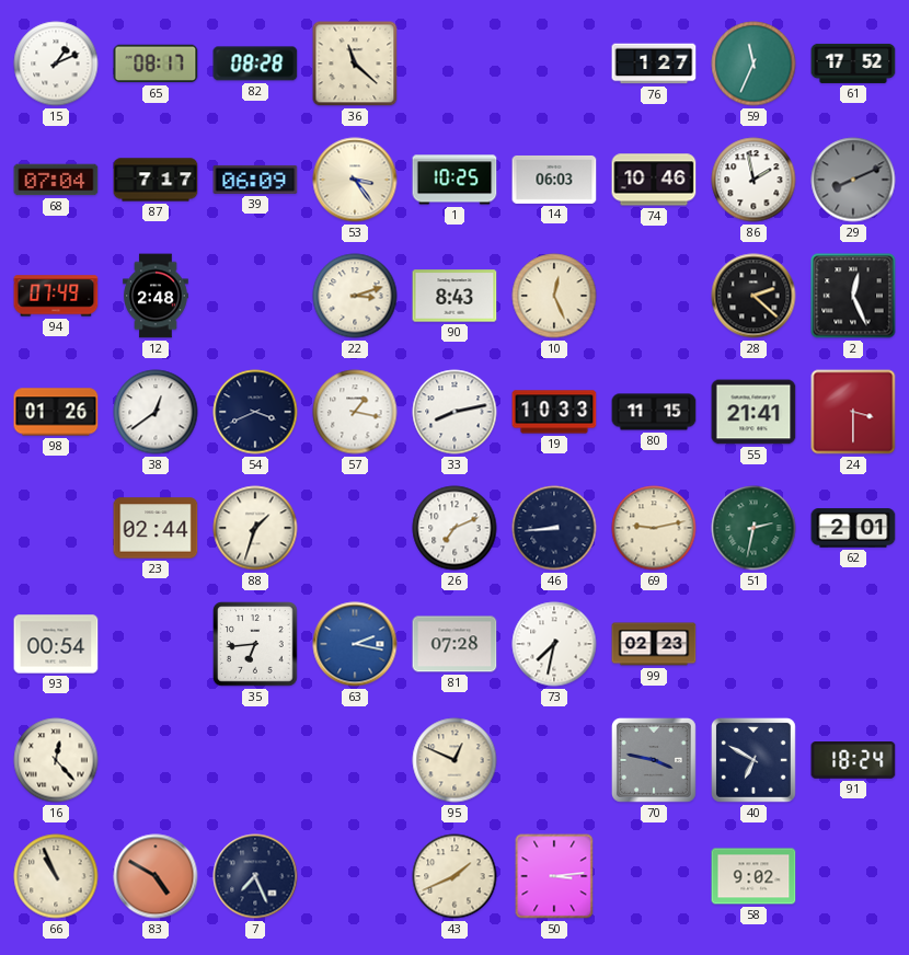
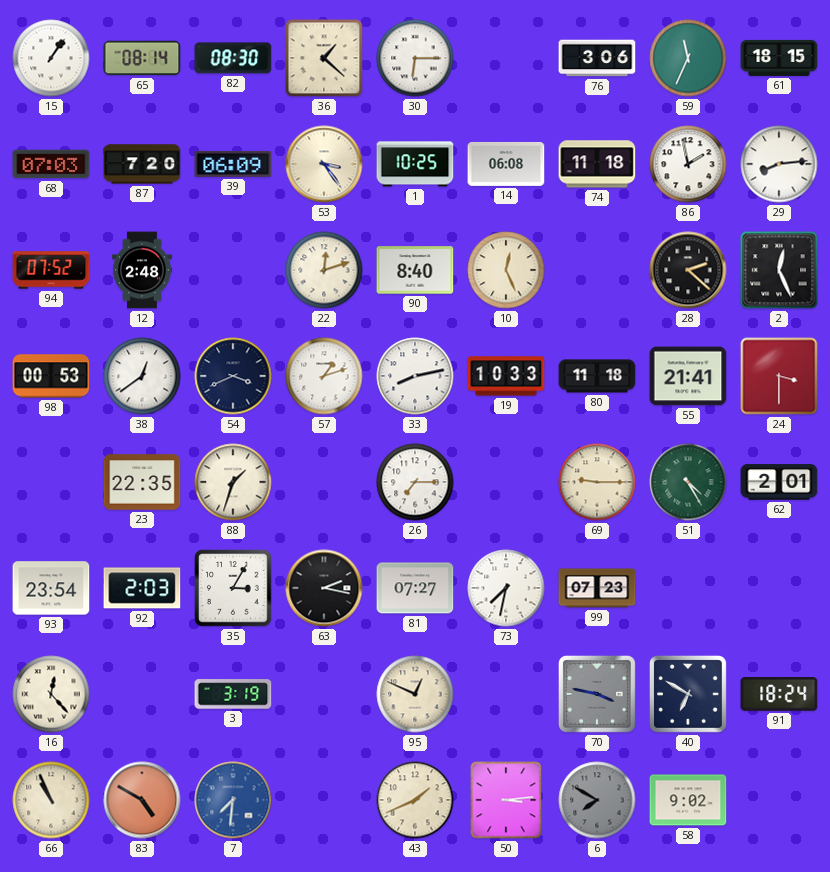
15: 1:11 -> 1:06
65: 08:17 -> 08:14
82: 08:28 -> 08:30
36: 11:22 -> 1:22
30: none -> 6:15
76: 1:27 -> 3:06
61: 17:52 -> 18:15
68: 07:04 -> 07:03
87: 7:17 -> 7:20
14: 06:03 -> 06:08
74: 10:46 -> 11:18
29: 8:11 -> 8:14
29 dial: grey -> white
94: 07:49 -> 07:52
22: 3:12 -> 12:12
90: 8:43 -> 8:40
98: 01:26 -> 00:53
57: 1:17 -> 1:12
80: 11:15 -> 11:18
23: 02:44 -> 22:35
26: 7:11 -> 7:15
46: 8:44 -> none
69: 9:13 -> 9:15
51: 2:32 -> 4:25
93: 00:54 -> 23:54
92: none -> 2:03
35: 6:44 -> 3:05
63 dial: blue -> black
81: 07:28 -> 07:27
99: 02:23 -> 07:23
3: none -> 3:19
7: 7:26 -> 7:31
7 dial: navy -> blue
6: none -> 7:50
